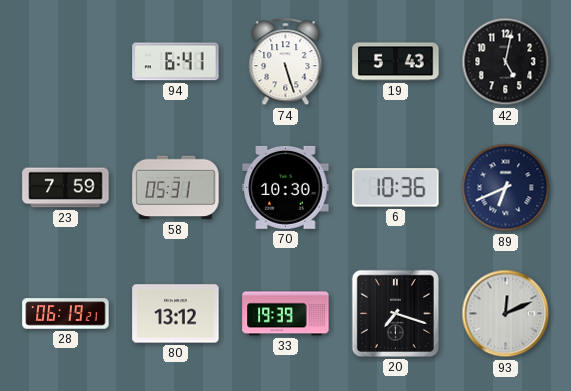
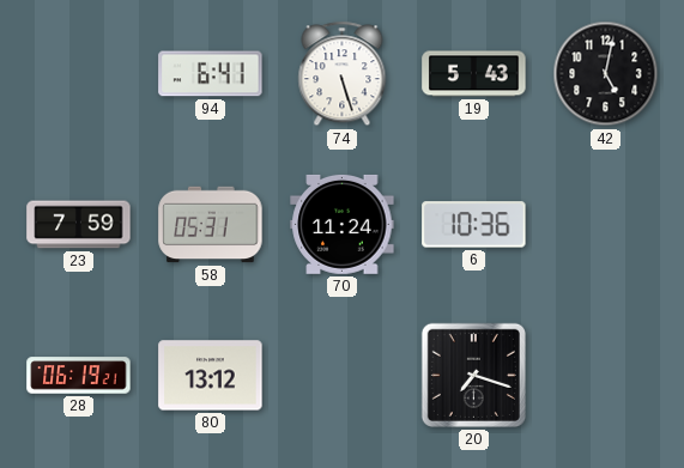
70: 10:30 -> 11:24
89: 6:41 -> none
33: 19:39 -> none
93: 12:11 -> none
